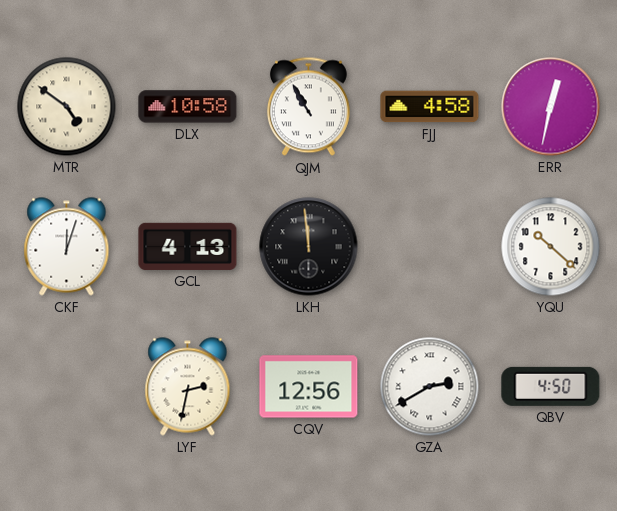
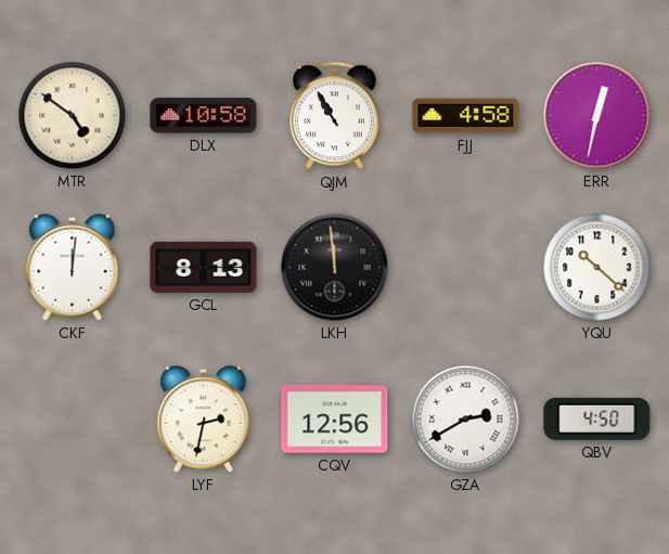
CKF: 12:03 -> 12:01
GCL: 4:13 -> 8:13
